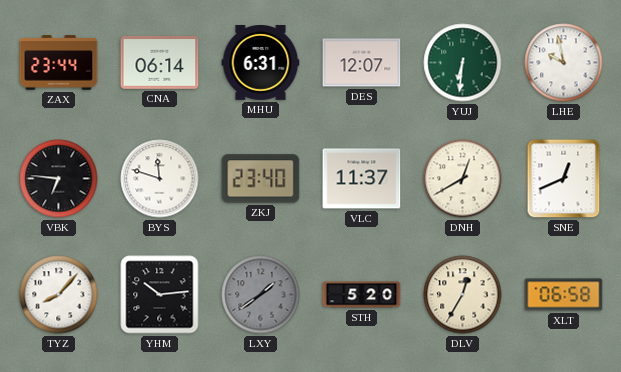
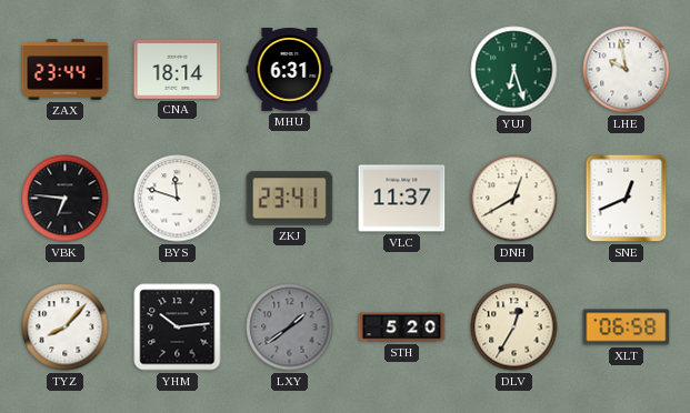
CNA: 06:14 -> 18:14
DES: 12:07 -> none
YUJ: 6:31 -> 6:27
ZKJ: 23:40 -> 23:41
